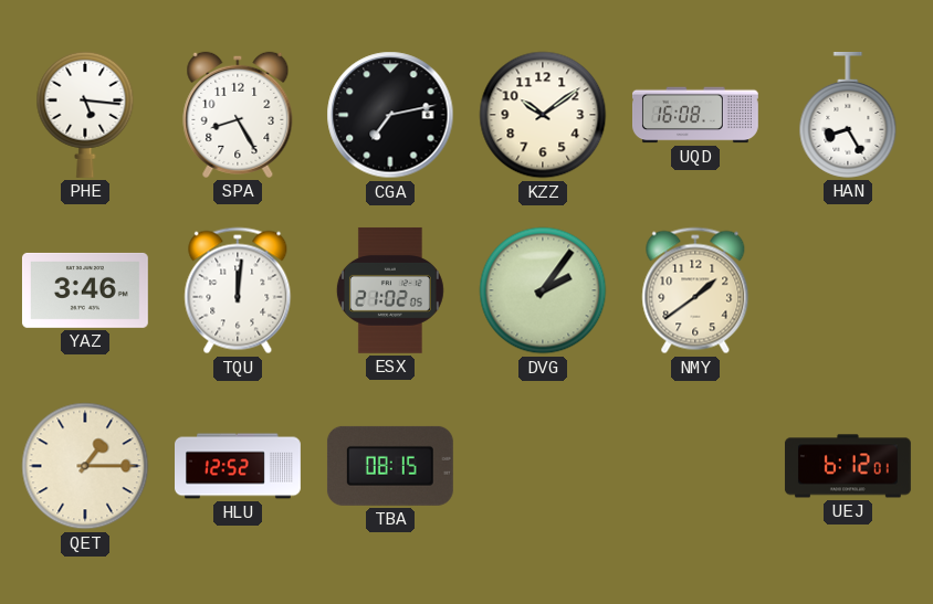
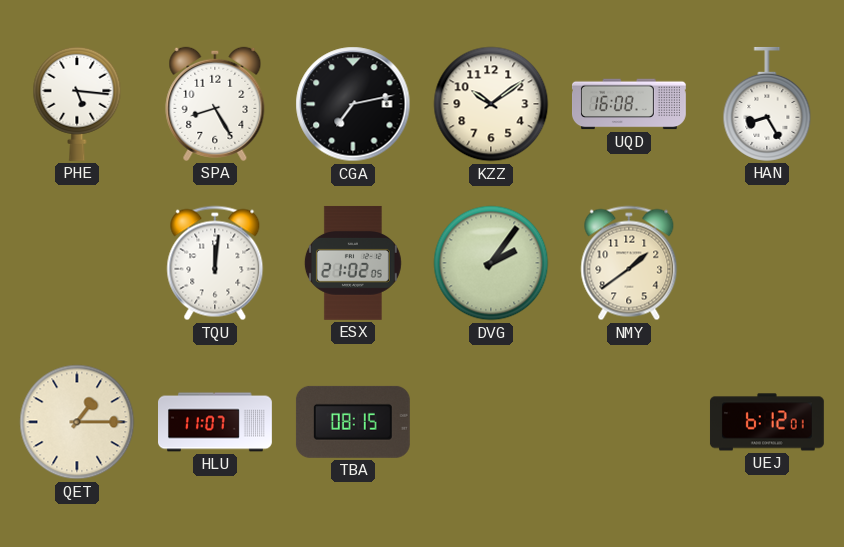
YAZ: 3:46 -> none
HLU: 12:52 -> 11:07
